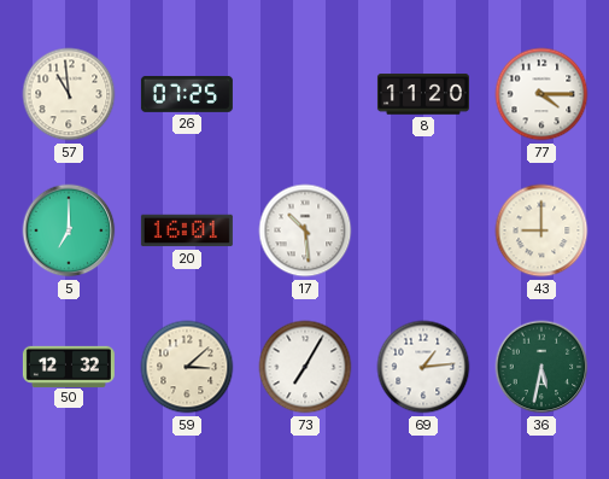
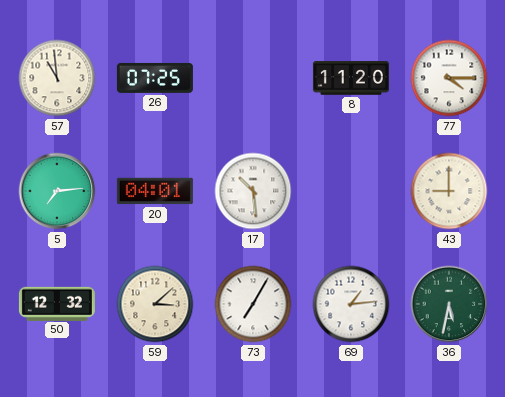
5: 7:00 -> 7:14
20: 16:01 -> 04:01
